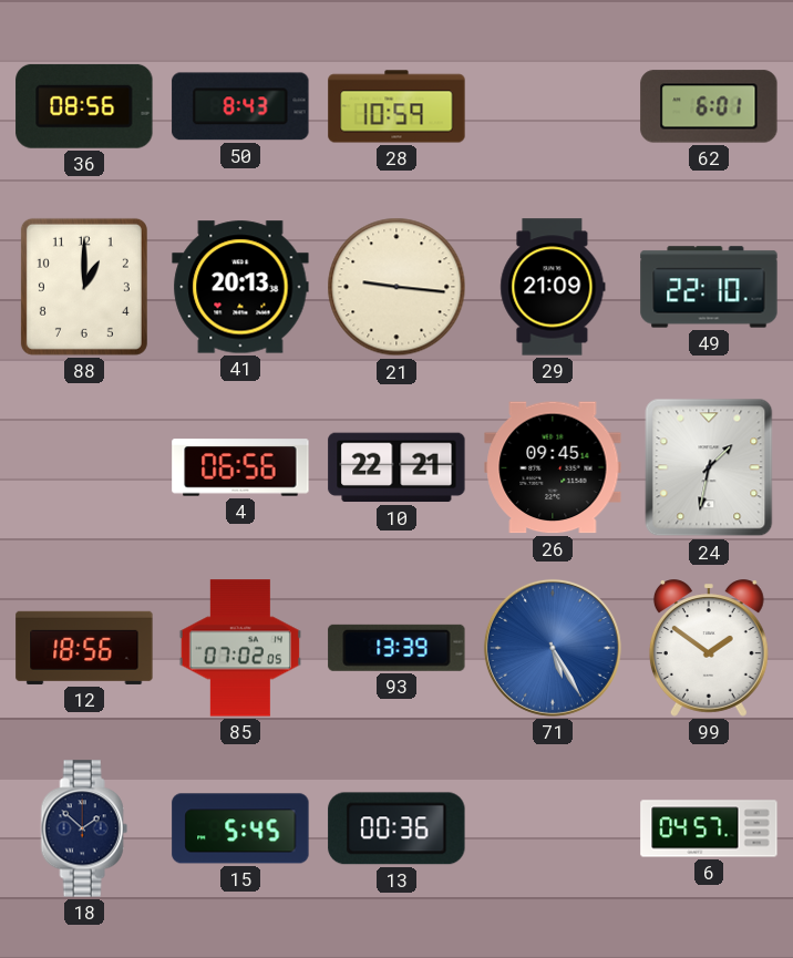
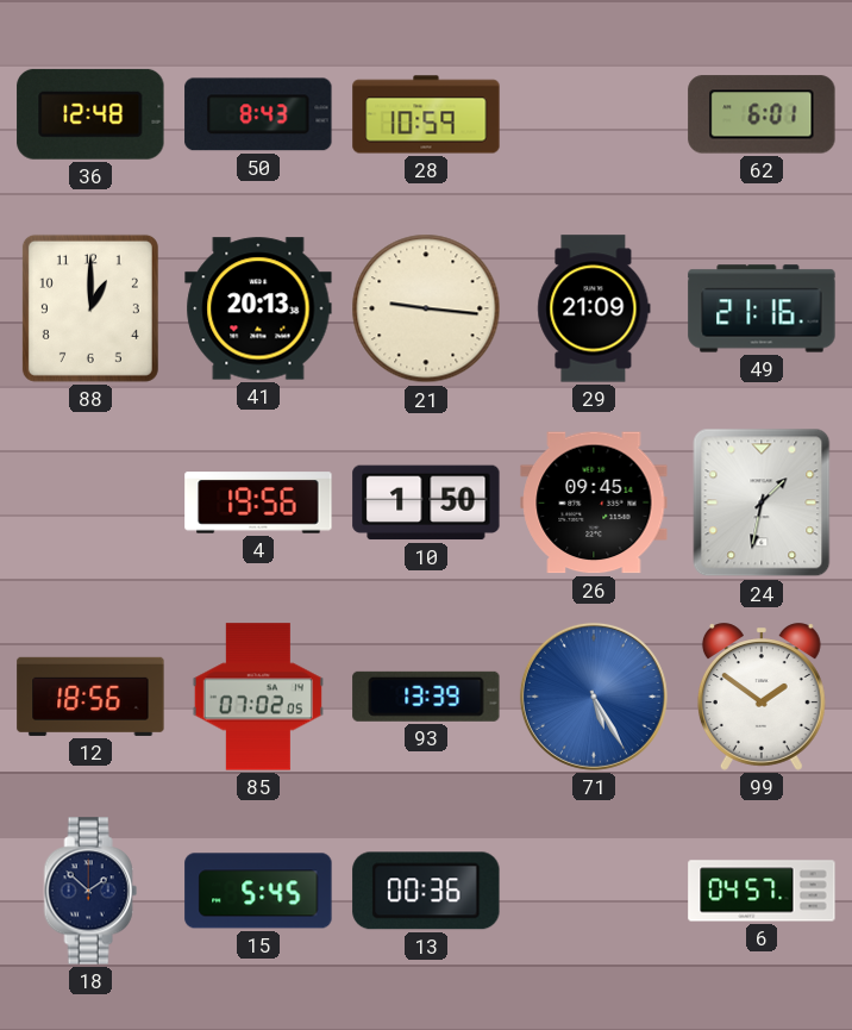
36: 08:56 -> 12:48
49: 22:10 -> 21:16
4: 06:56 -> 19:56
10: 22:21 -> 1:50
